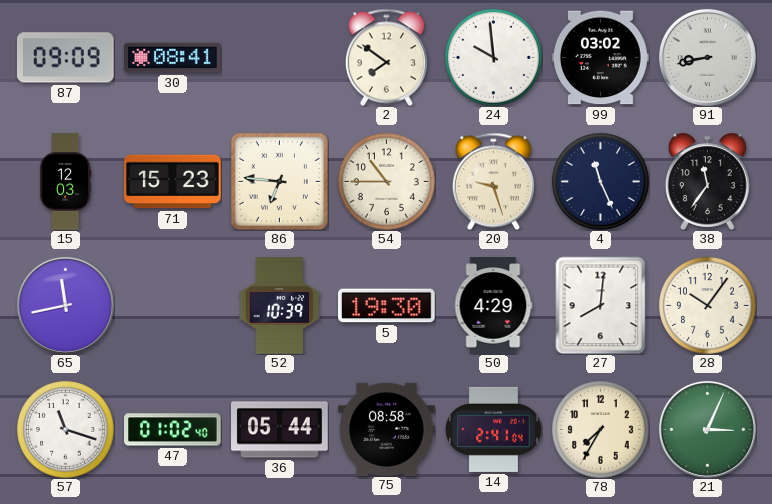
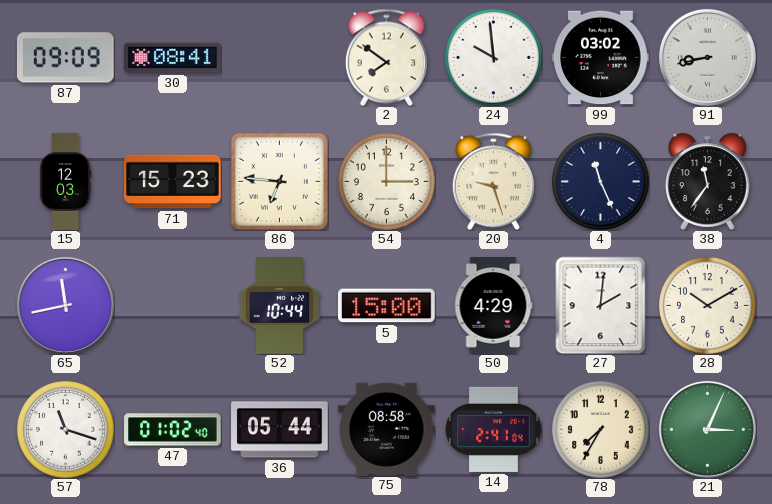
54: 10:45 -> 3:00
52: 10:39 -> 10:44
5: 19:30 -> 15:00
27: 8:01 -> 2:01
28: 10:06 -> 10:10
